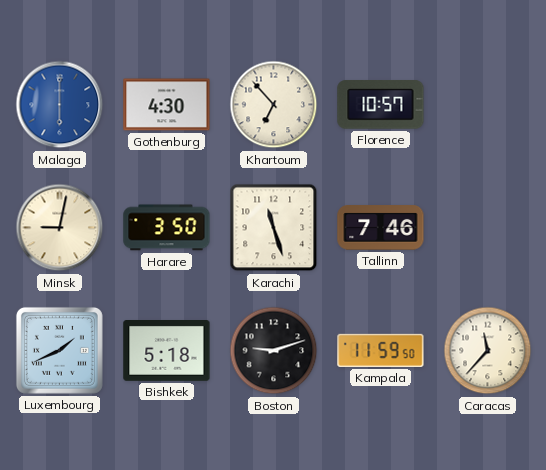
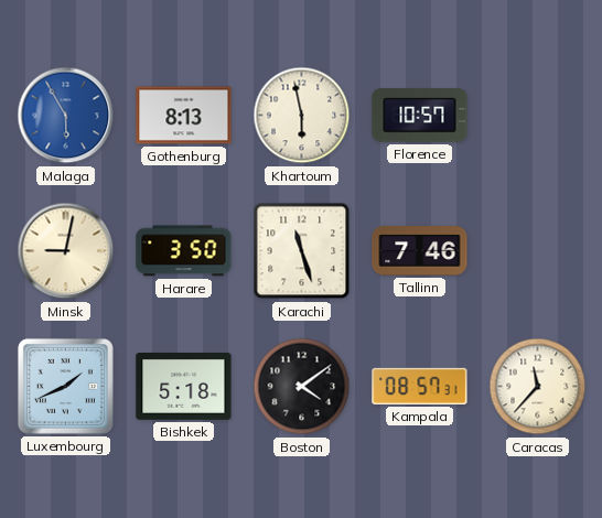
Malaga: 6:00 -> 5:55
Gothenburg: 4:30 -> 8:13
Khartoum: 6:53 -> 5:58
Boston: 9:12 -> 4:09
Kampala: 11:59 -> 08:57
